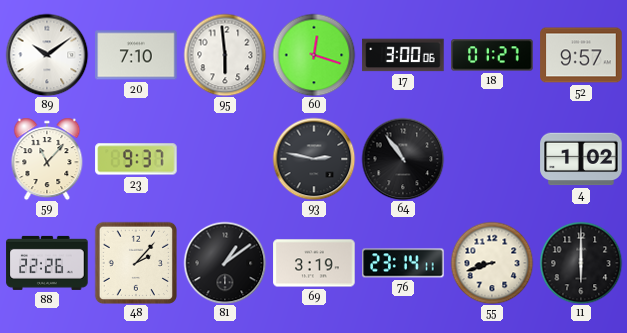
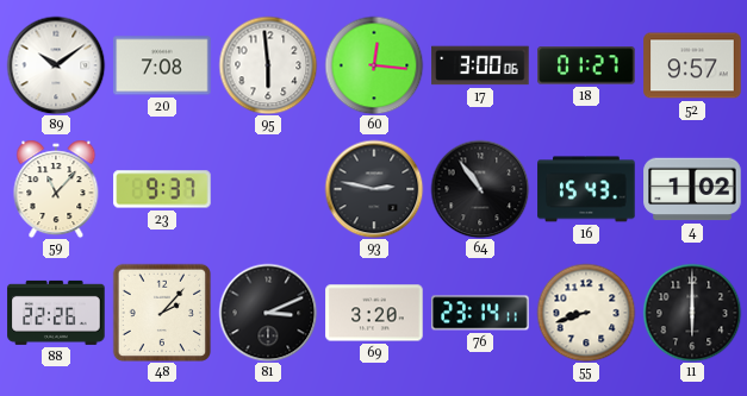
20: 7:10 -> 7:08
60: 12:18 -> 12:16
16: none -> 15:43
81: 1:09 -> 3:11
69: 3:19 -> 3:20
